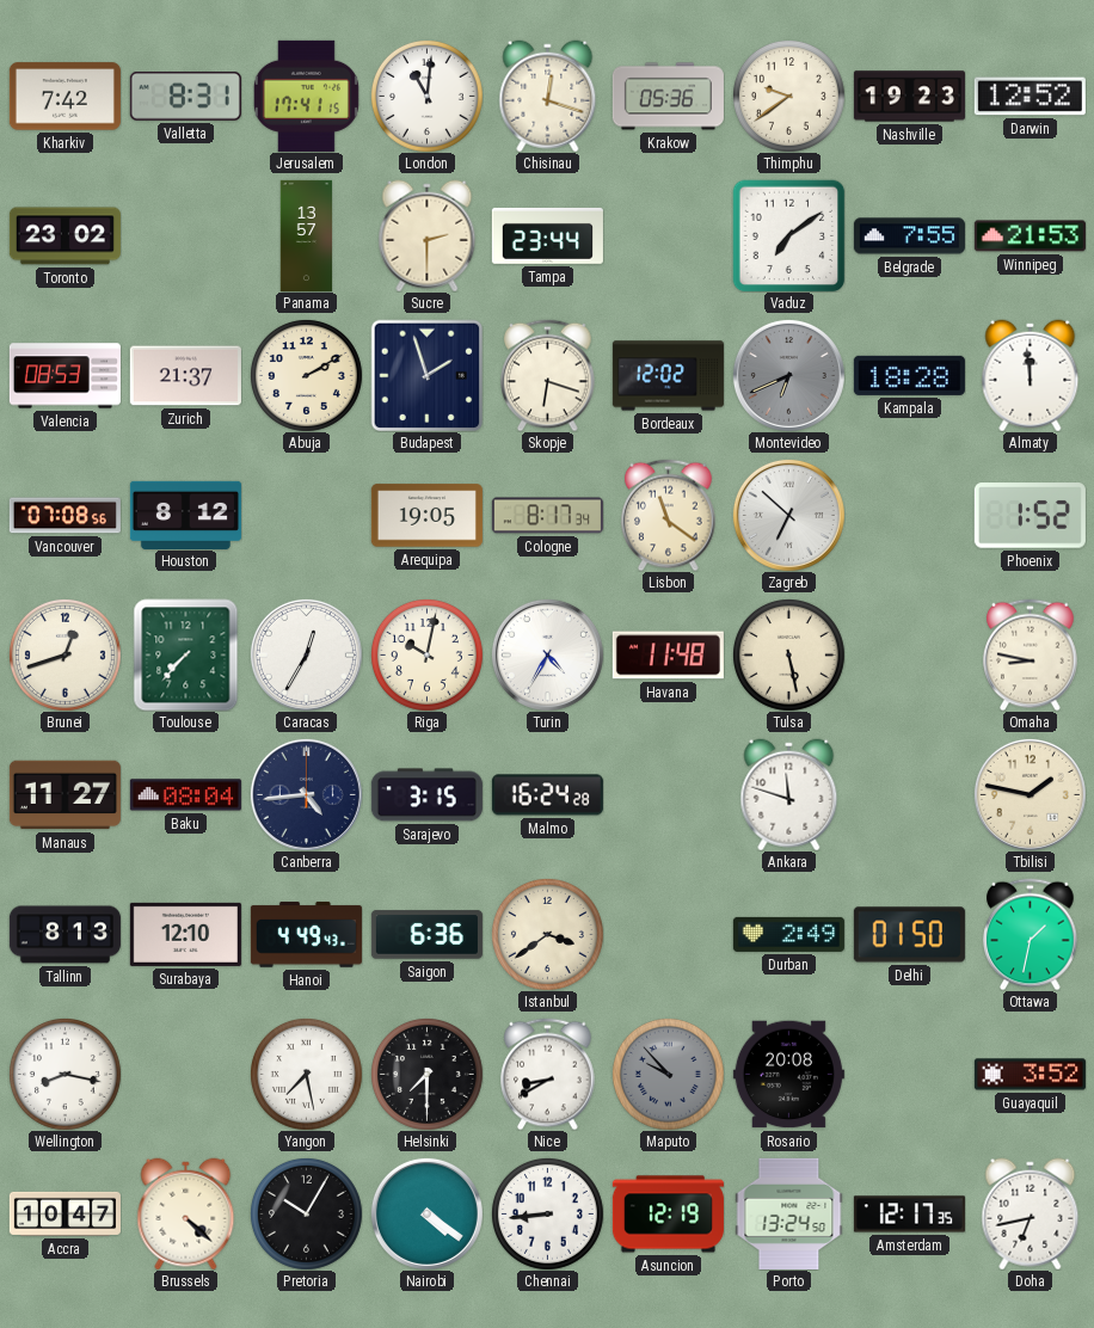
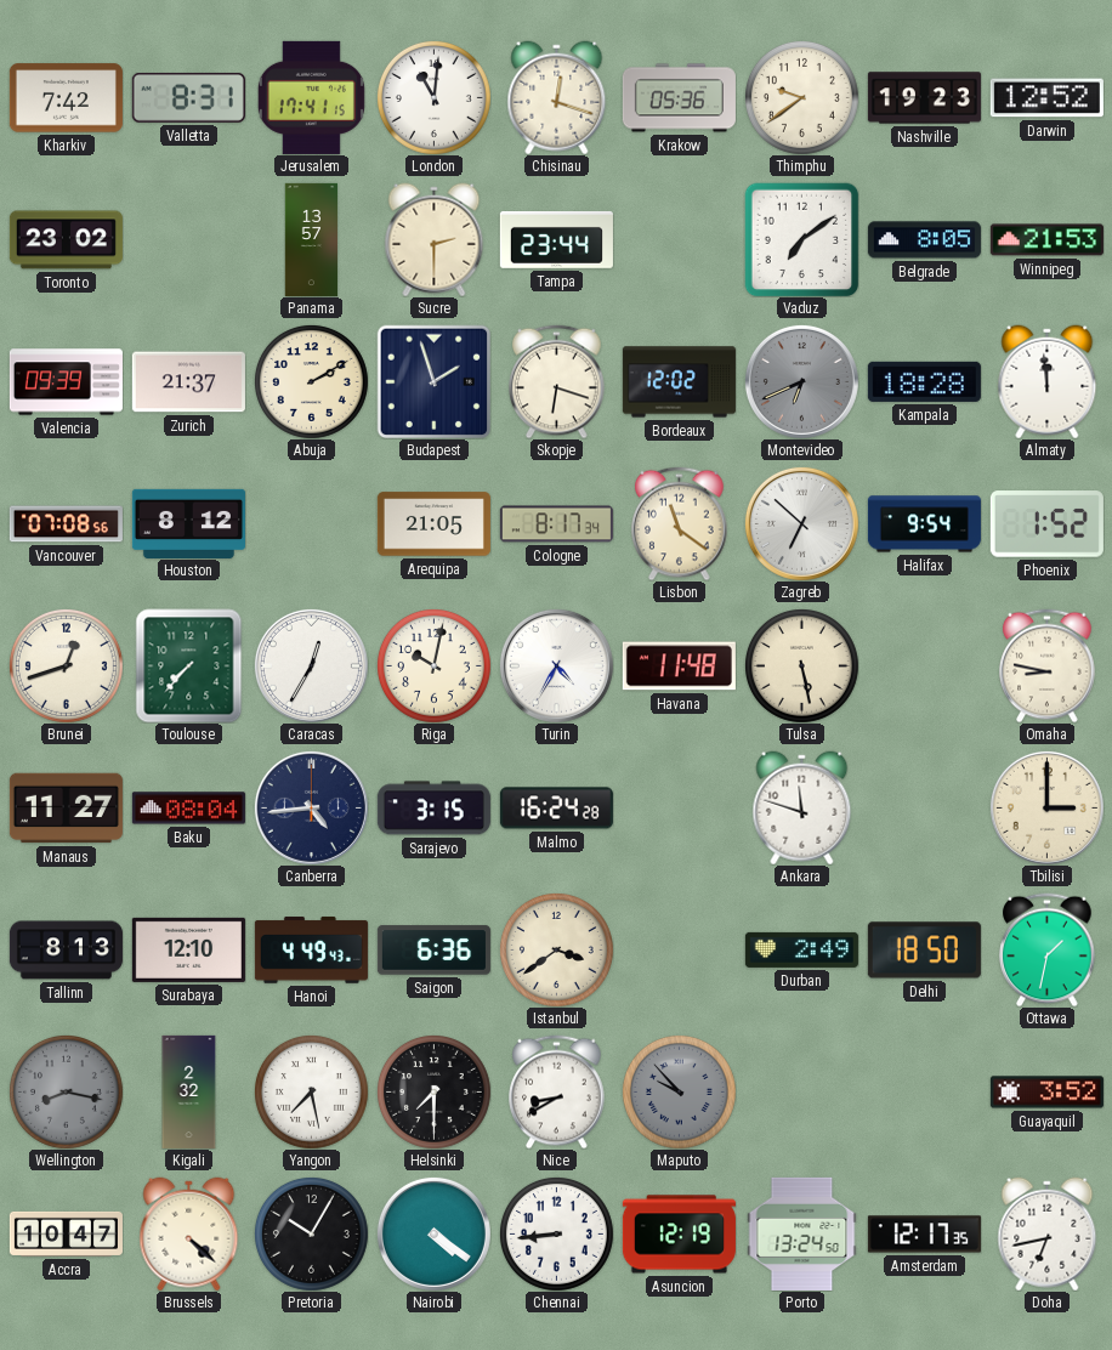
Belgrade: 7:55 -> 8:05
Valencia: 08:53 -> 09:39
Arequipa: 19:05 -> 21:05
Halifax: none -> 9:54
Tbilisi: 1:47 -> 3:00
Delhi: 01:50 -> 18:50
Wellington dial: white -> grey
Kigali: none -> 2:32
Rosario: 20:08 -> none
